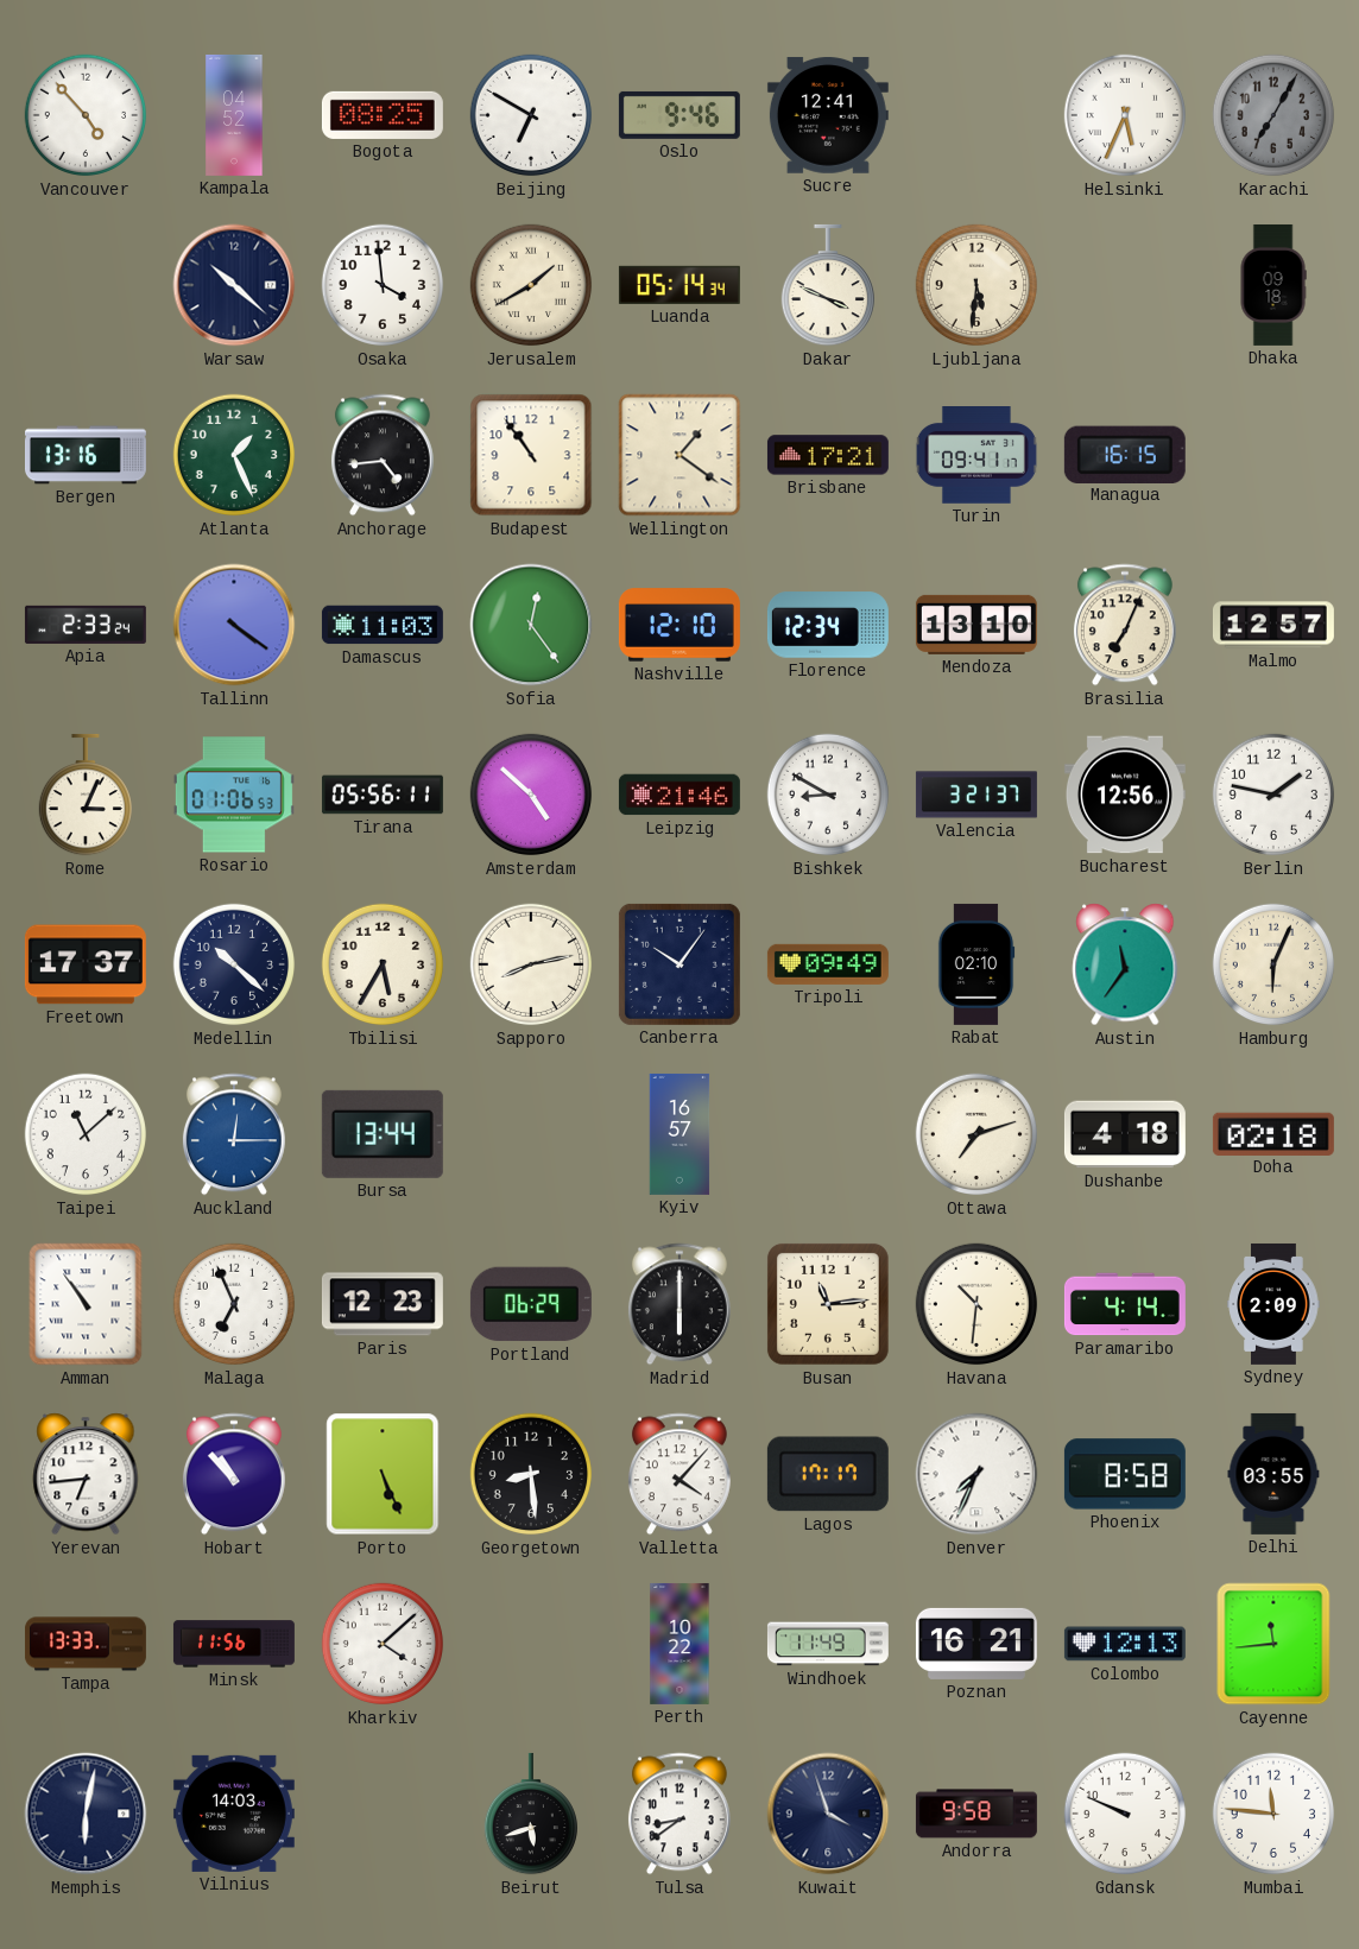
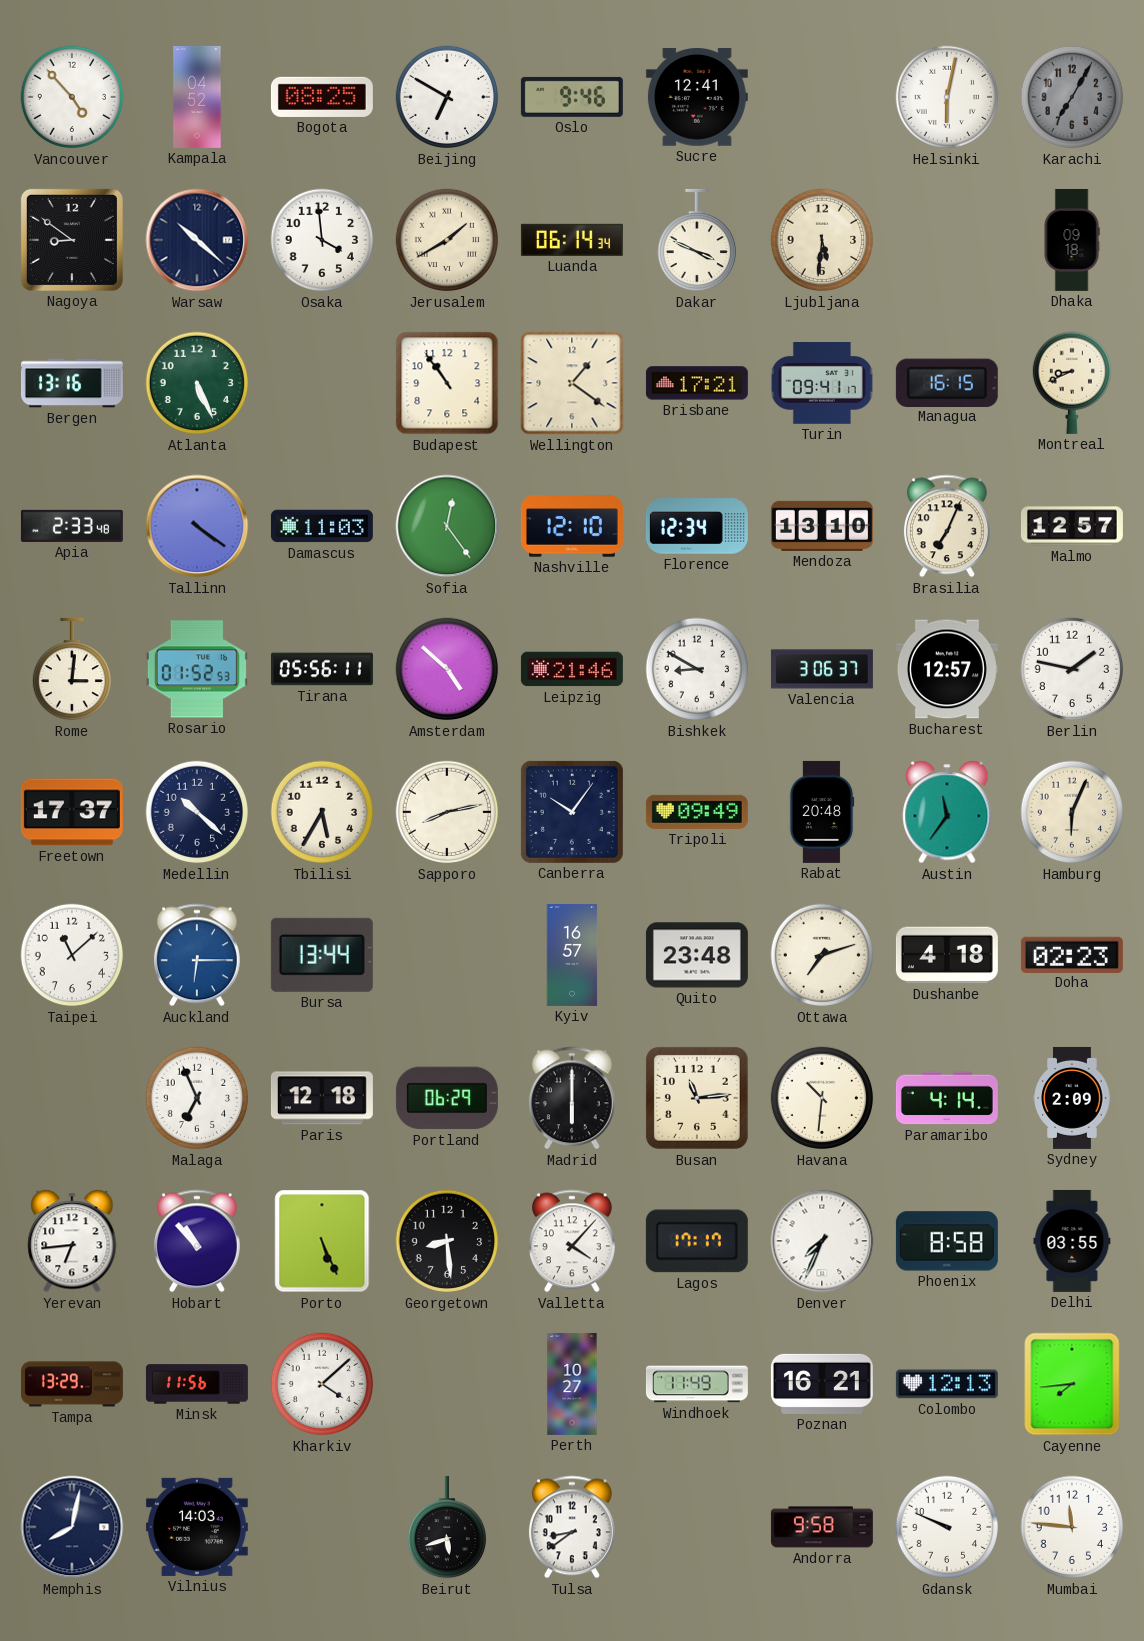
Helsinki: 5:34 -> 6:02
Nagoya: none -> 8:51
Luanda: 05:14 -> 06:14
Atlanta: 1:26 -> 5:26
Anchorage: 4:44 -> none
Montreal: none -> 8:41
Apia: 2:33:24 -> 2:33:48
Rome: 3:04 -> 3:01
Rosario: 01:06 -> 01:52
Valencia: 3:21 -> 3:06
Bucharest: 12:56 -> 12:57
Rabat: 02:10 -> 20:48
Auckland: 12:15 -> 6:15
Quito: none -> 23:48
Doha: 02:18 -> 02:23
Amman: 10:54 -> none
Paris: 12:23 -> 12:18
Tampa: 13:33 -> 13:29
Perth: 10:22 -> 10:27
Cayenne: 11:44 -> 7:44
Memphis: 6:02 -> 8:02
Kuwait: 3:57 -> none
